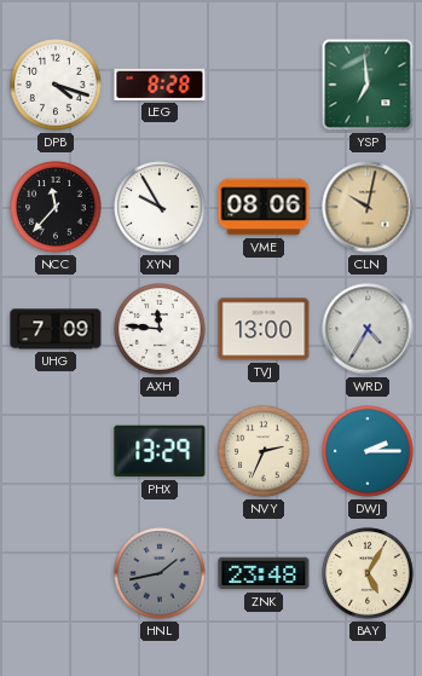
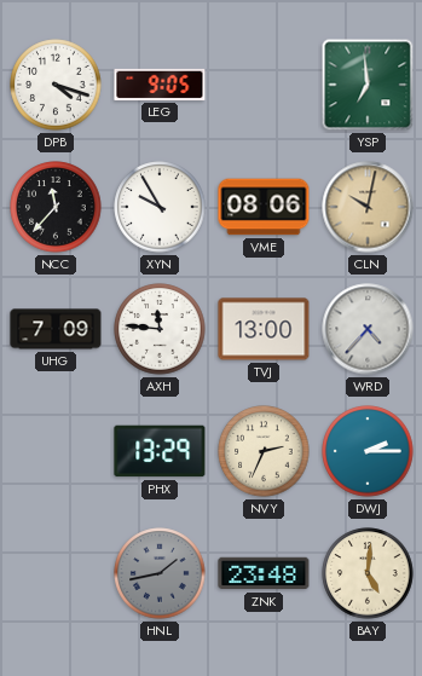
LEG: 8:28 -> 9:05
WRD: 4:35 -> 4:37
BAY: 5:05 -> 5:01
